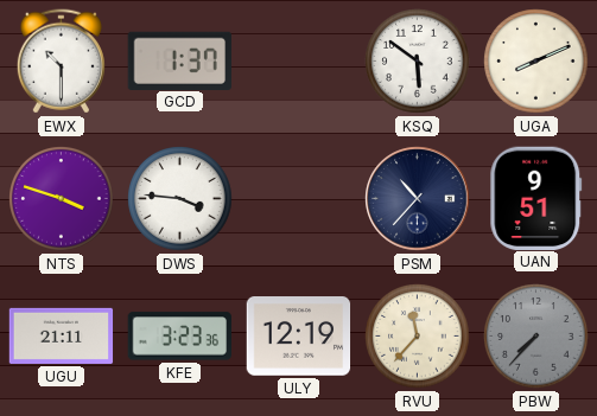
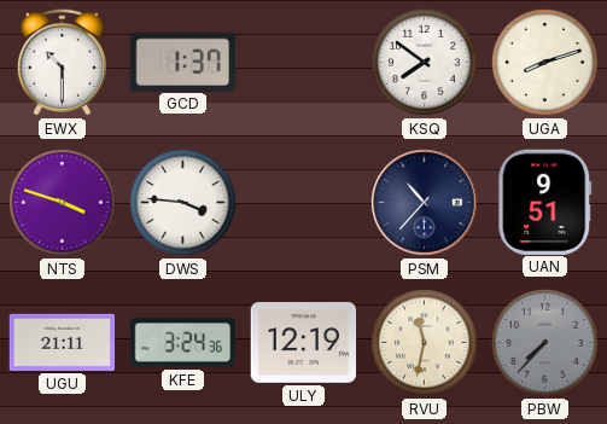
KSQ: 5:51 -> 7:51
UGA: 8:11 -> 8:12
KFE: 3:23 -> 3:24
RVU: 11:37 -> 11:32
